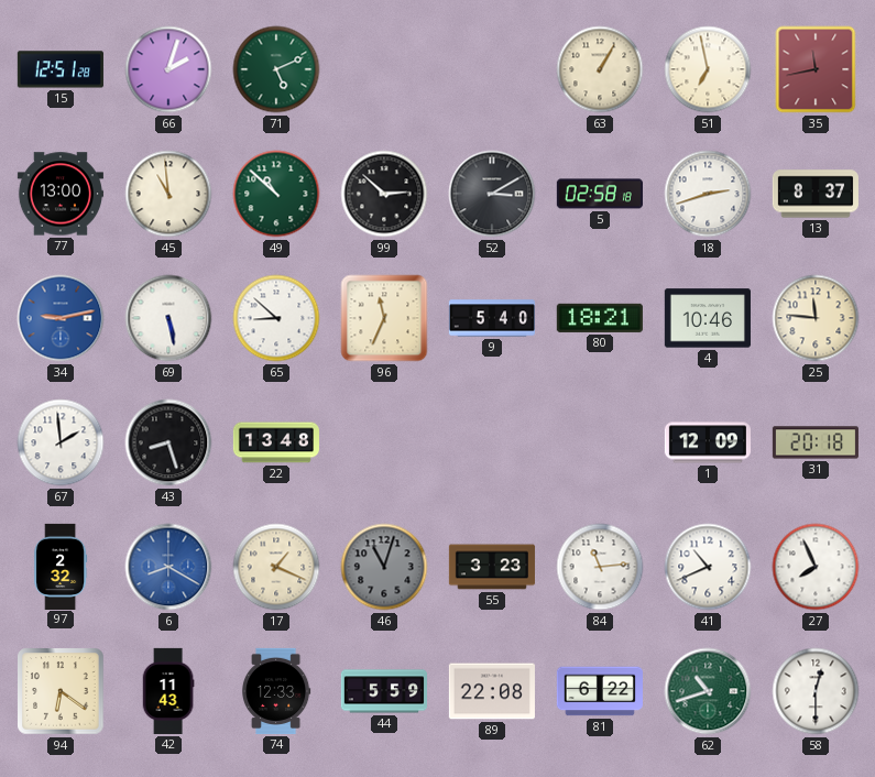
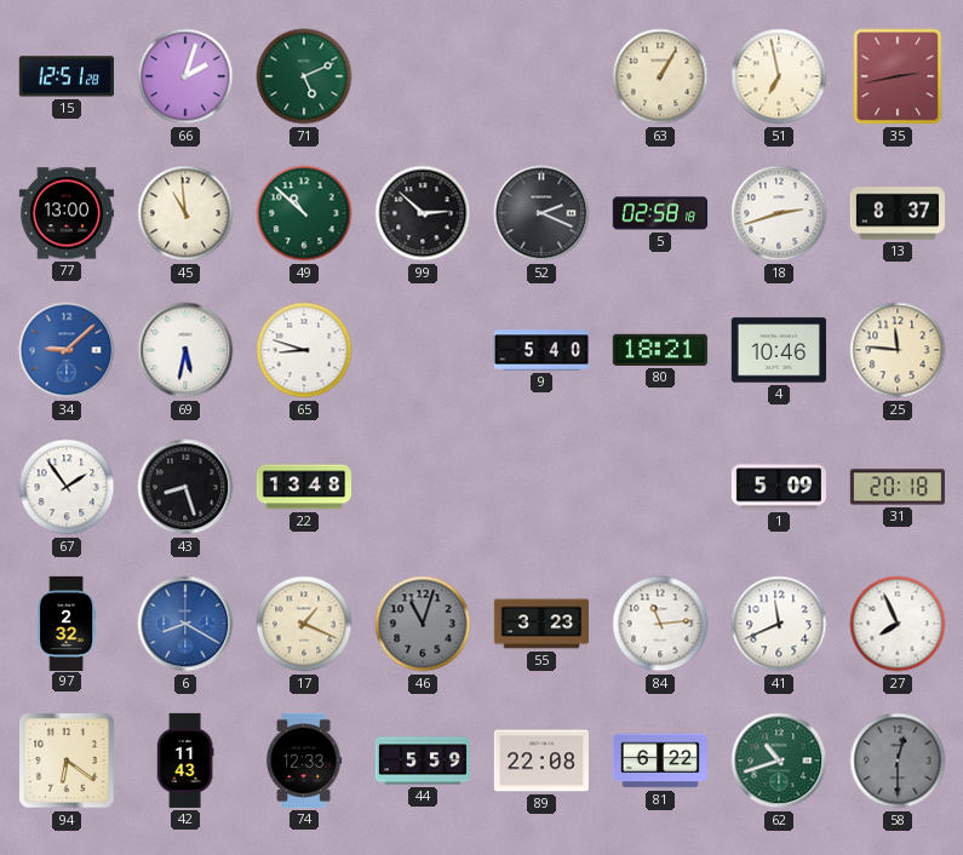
35: 11:43 -> 2:43
52: 3:10 -> 2:19
34: 9:13 -> 9:08
69: 5:28 -> 5:32
65: 8:52 -> 8:48
96: 11:34 -> none
67: 1:59 -> 1:54
1: 12:09 -> 5:09
41: 10:41 -> 11:41
58 dial: white -> grey
